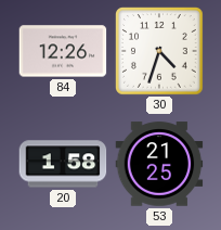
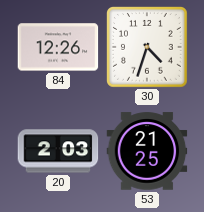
20: 1:58 -> 2:03
